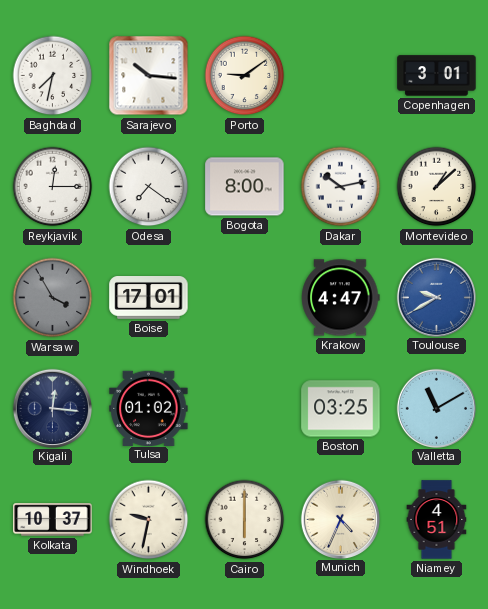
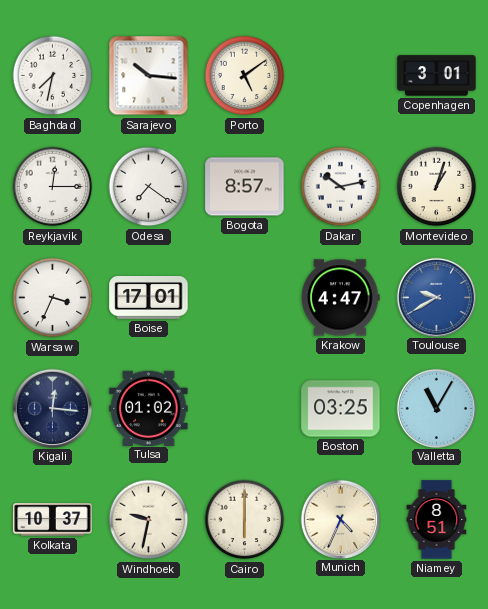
Porto: 9:09 -> 5:09
Bogota: 8:00 -> 8:57
Montevideo: 1:08 -> 1:03
Warsaw: 3:55 -> 3:34
Warsaw dial: grey -> white
Valletta: 11:10 -> 11:05
Niamey: 4:51 -> 8:51
